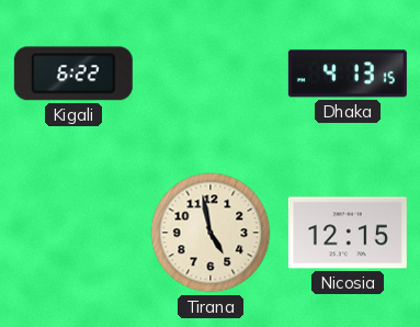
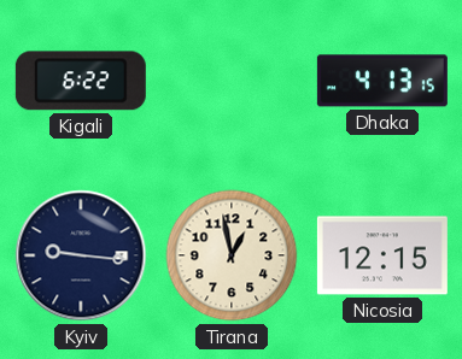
Kyiv: none -> 9:16
Tirana: 4:58 -> 12:58
